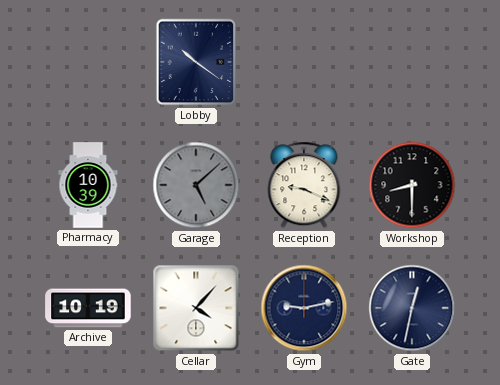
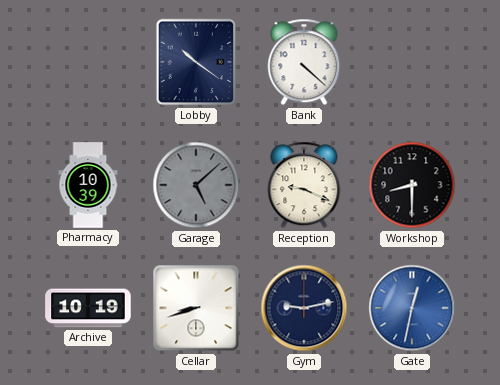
Bank: none -> 4:22
Cellar: 4:07 -> 8:42
Gate dial: navy -> blue
